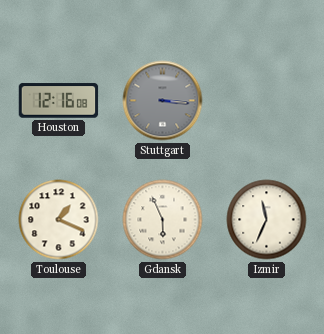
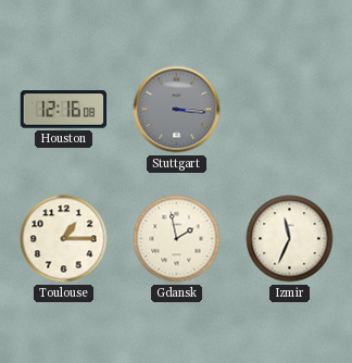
Toulouse: 1:19 -> 1:15
Gdansk: 5:56 -> 1:58
